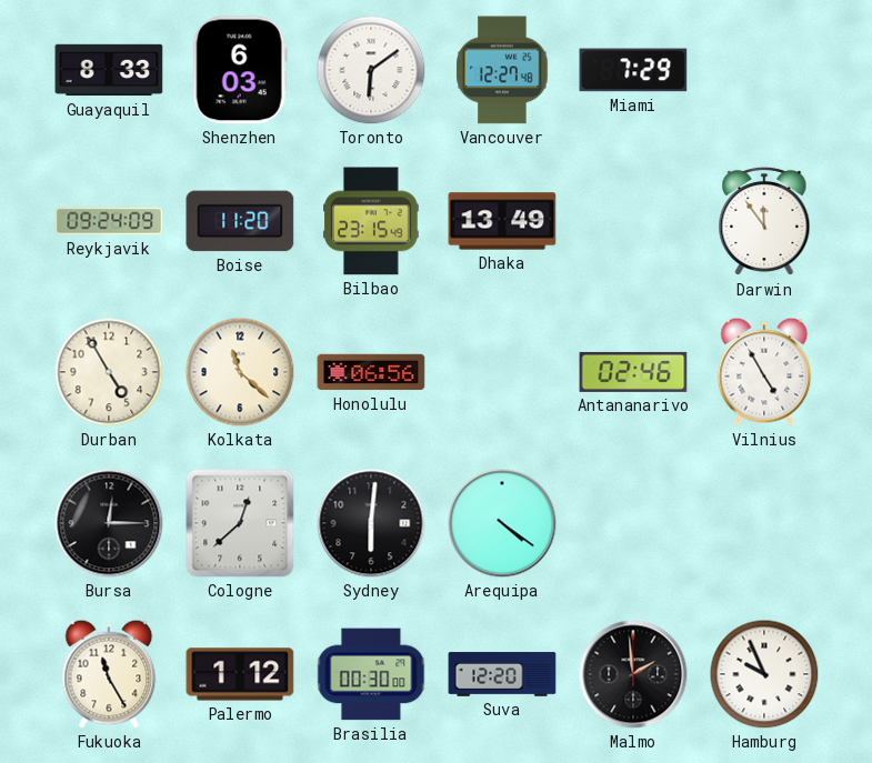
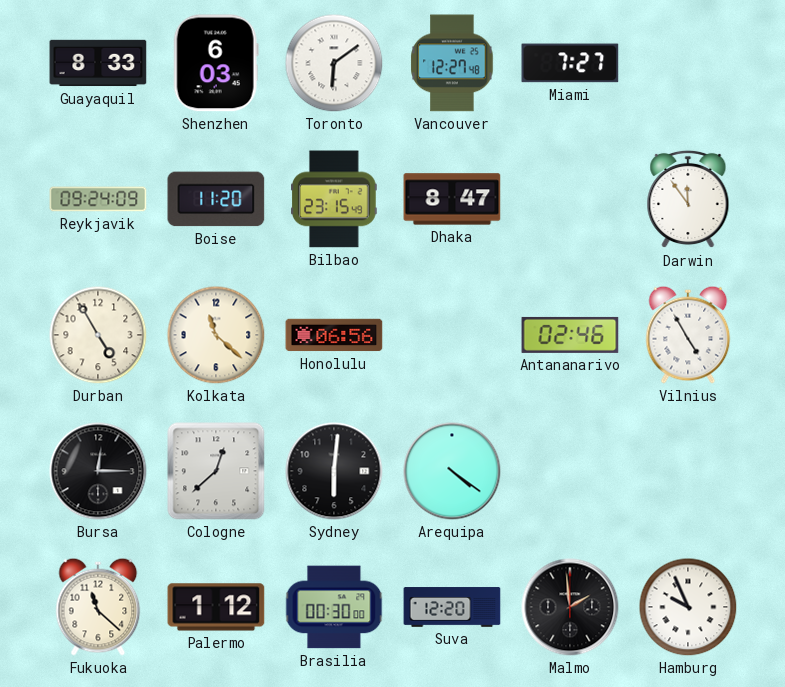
Miami: 7:29 -> 7:27
Dhaka: 13:49 -> 8:47
Fukuoka: 11:25 -> 11:22
